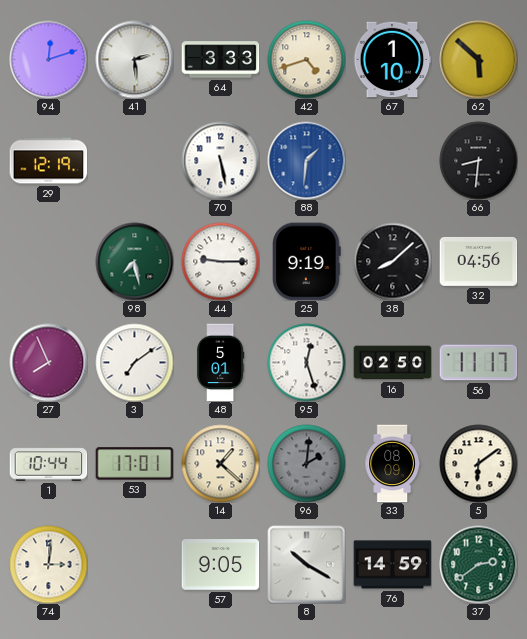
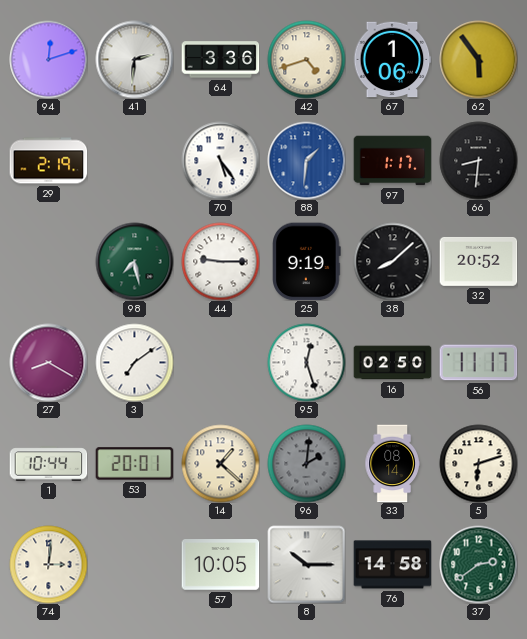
41: 2:29 -> 2:31
64: 3:33 -> 3:36
67: 1:10 -> 1:06
62: 5:52 -> 5:54
29: 12:19 -> 2:19
70: 5:28 -> 5:24
97: none -> 1:17
32: 04:56 -> 20:52
27: 7:56 -> 8:20
48: 5:01 -> none
53: 17:01 -> 20:01
33: 08:09 -> 08:14
5: 6:09 -> 6:12
57: 9:05 -> 10:05
8: 10:20 -> 10:15
76: 14:59 -> 14:58
